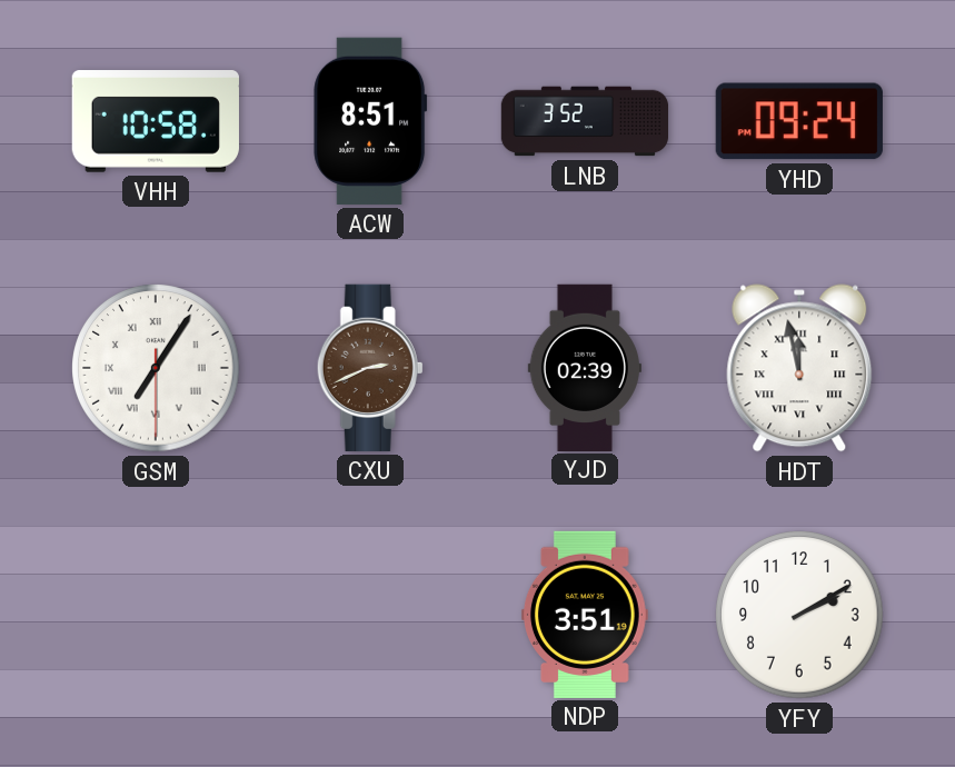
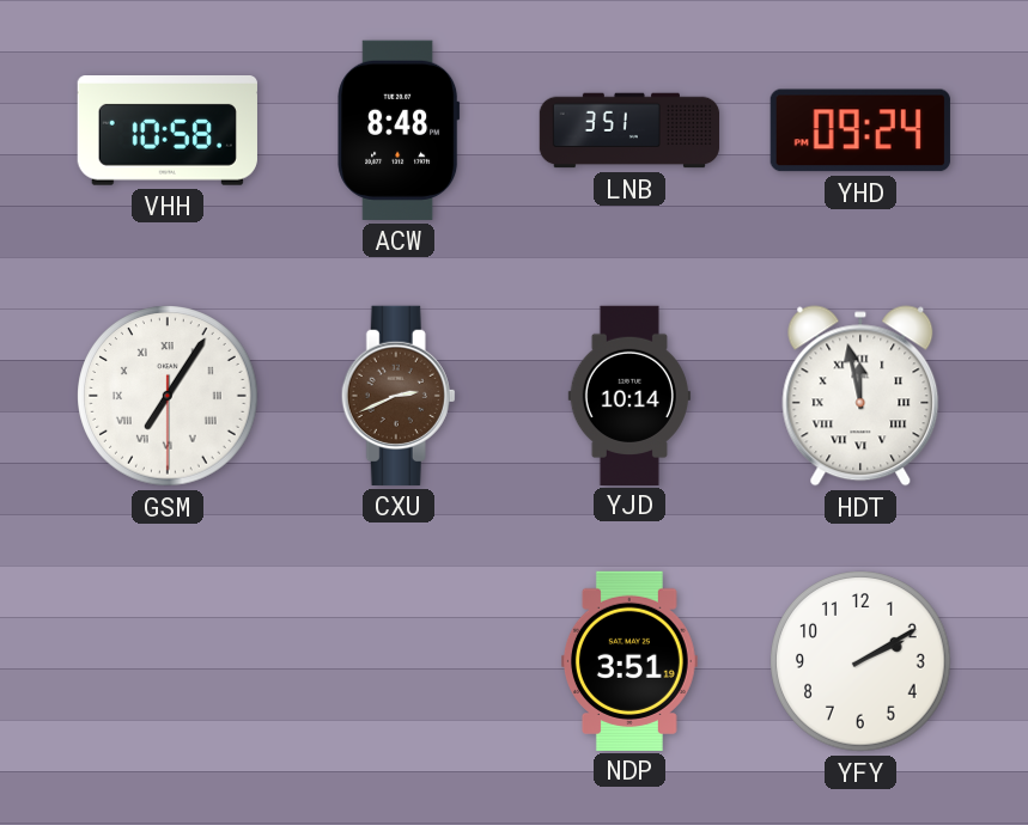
ACW: 8:51 -> 8:48
LNB: 3:52 -> 3:51
YJD: 02:39 -> 10:14
